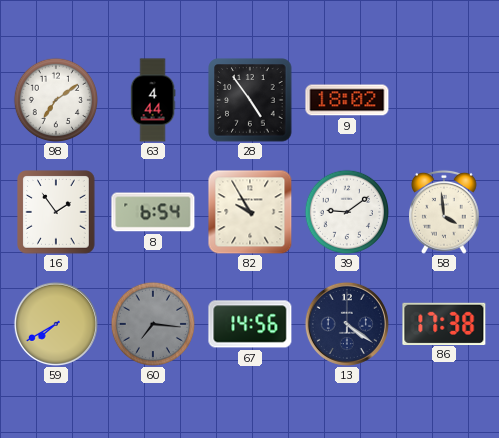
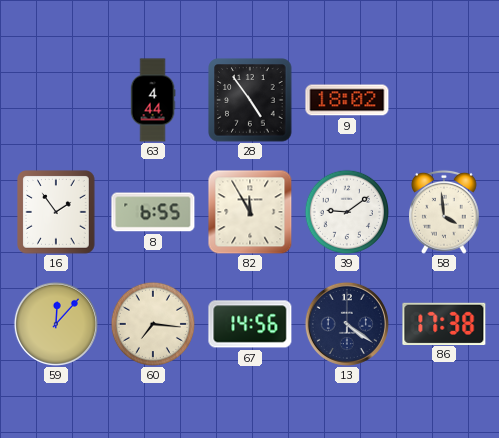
98: 7:09 -> none
8: 6:54 -> 6:55
82: 9:55 -> 11:55
59: 7:40 -> 12:07
60 dial: grey -> cream
